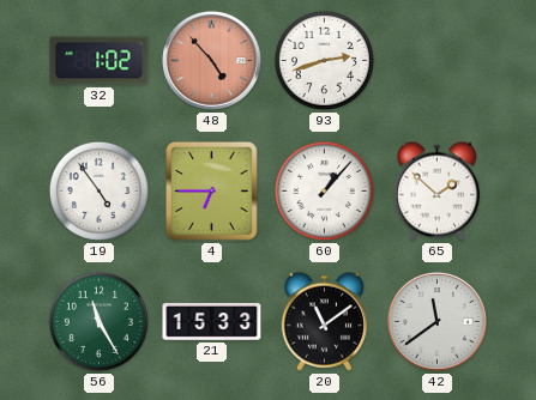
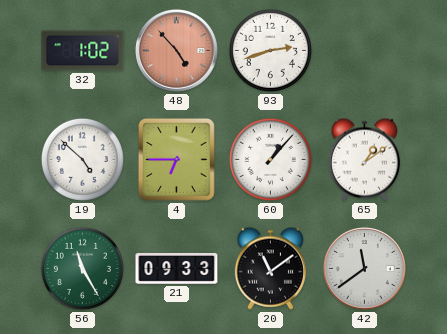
19: 4:54 -> 4:52
65: 1:52 -> 1:09
21: 15:33 -> 09:33
